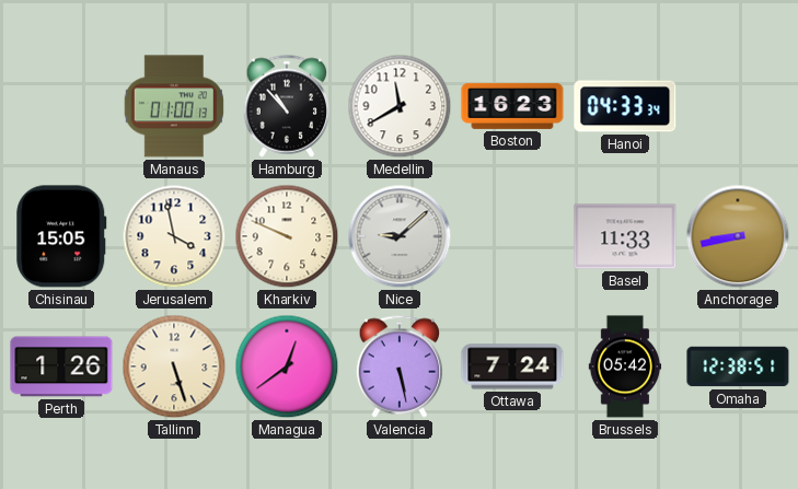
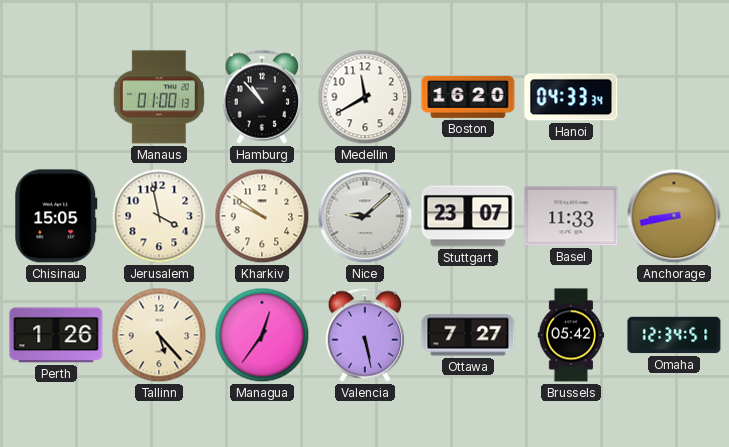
Boston: 16:23 -> 16:20
Kharkiv: 9:49 -> 9:51
Stuttgart: none -> 23:07
Tallinn: 5:27 -> 5:23
Managua: 12:39 -> 12:36
Ottawa: 7:24 -> 7:27
Omaha: 12:38 -> 12:34
